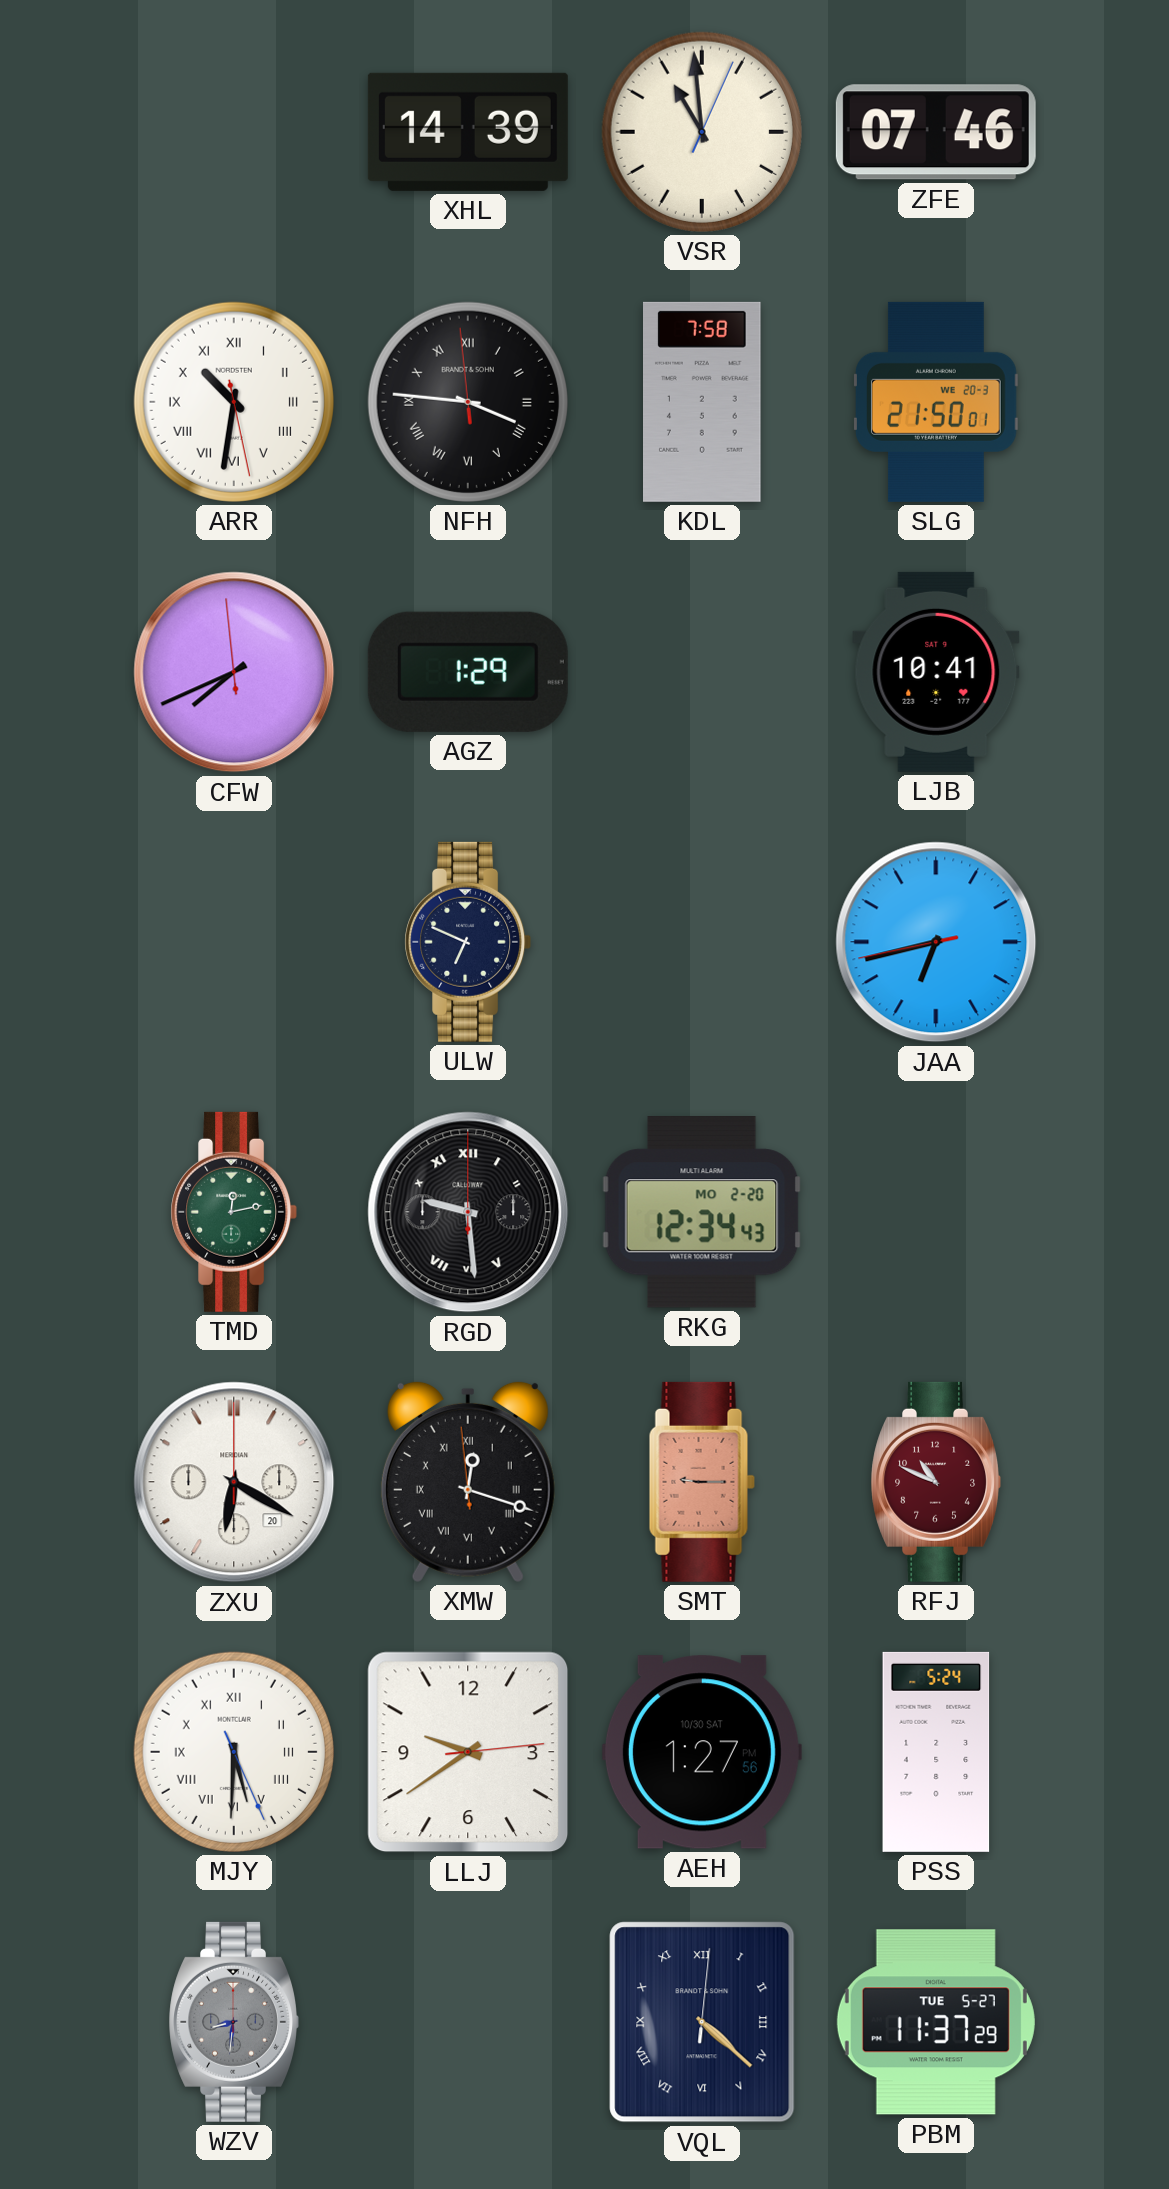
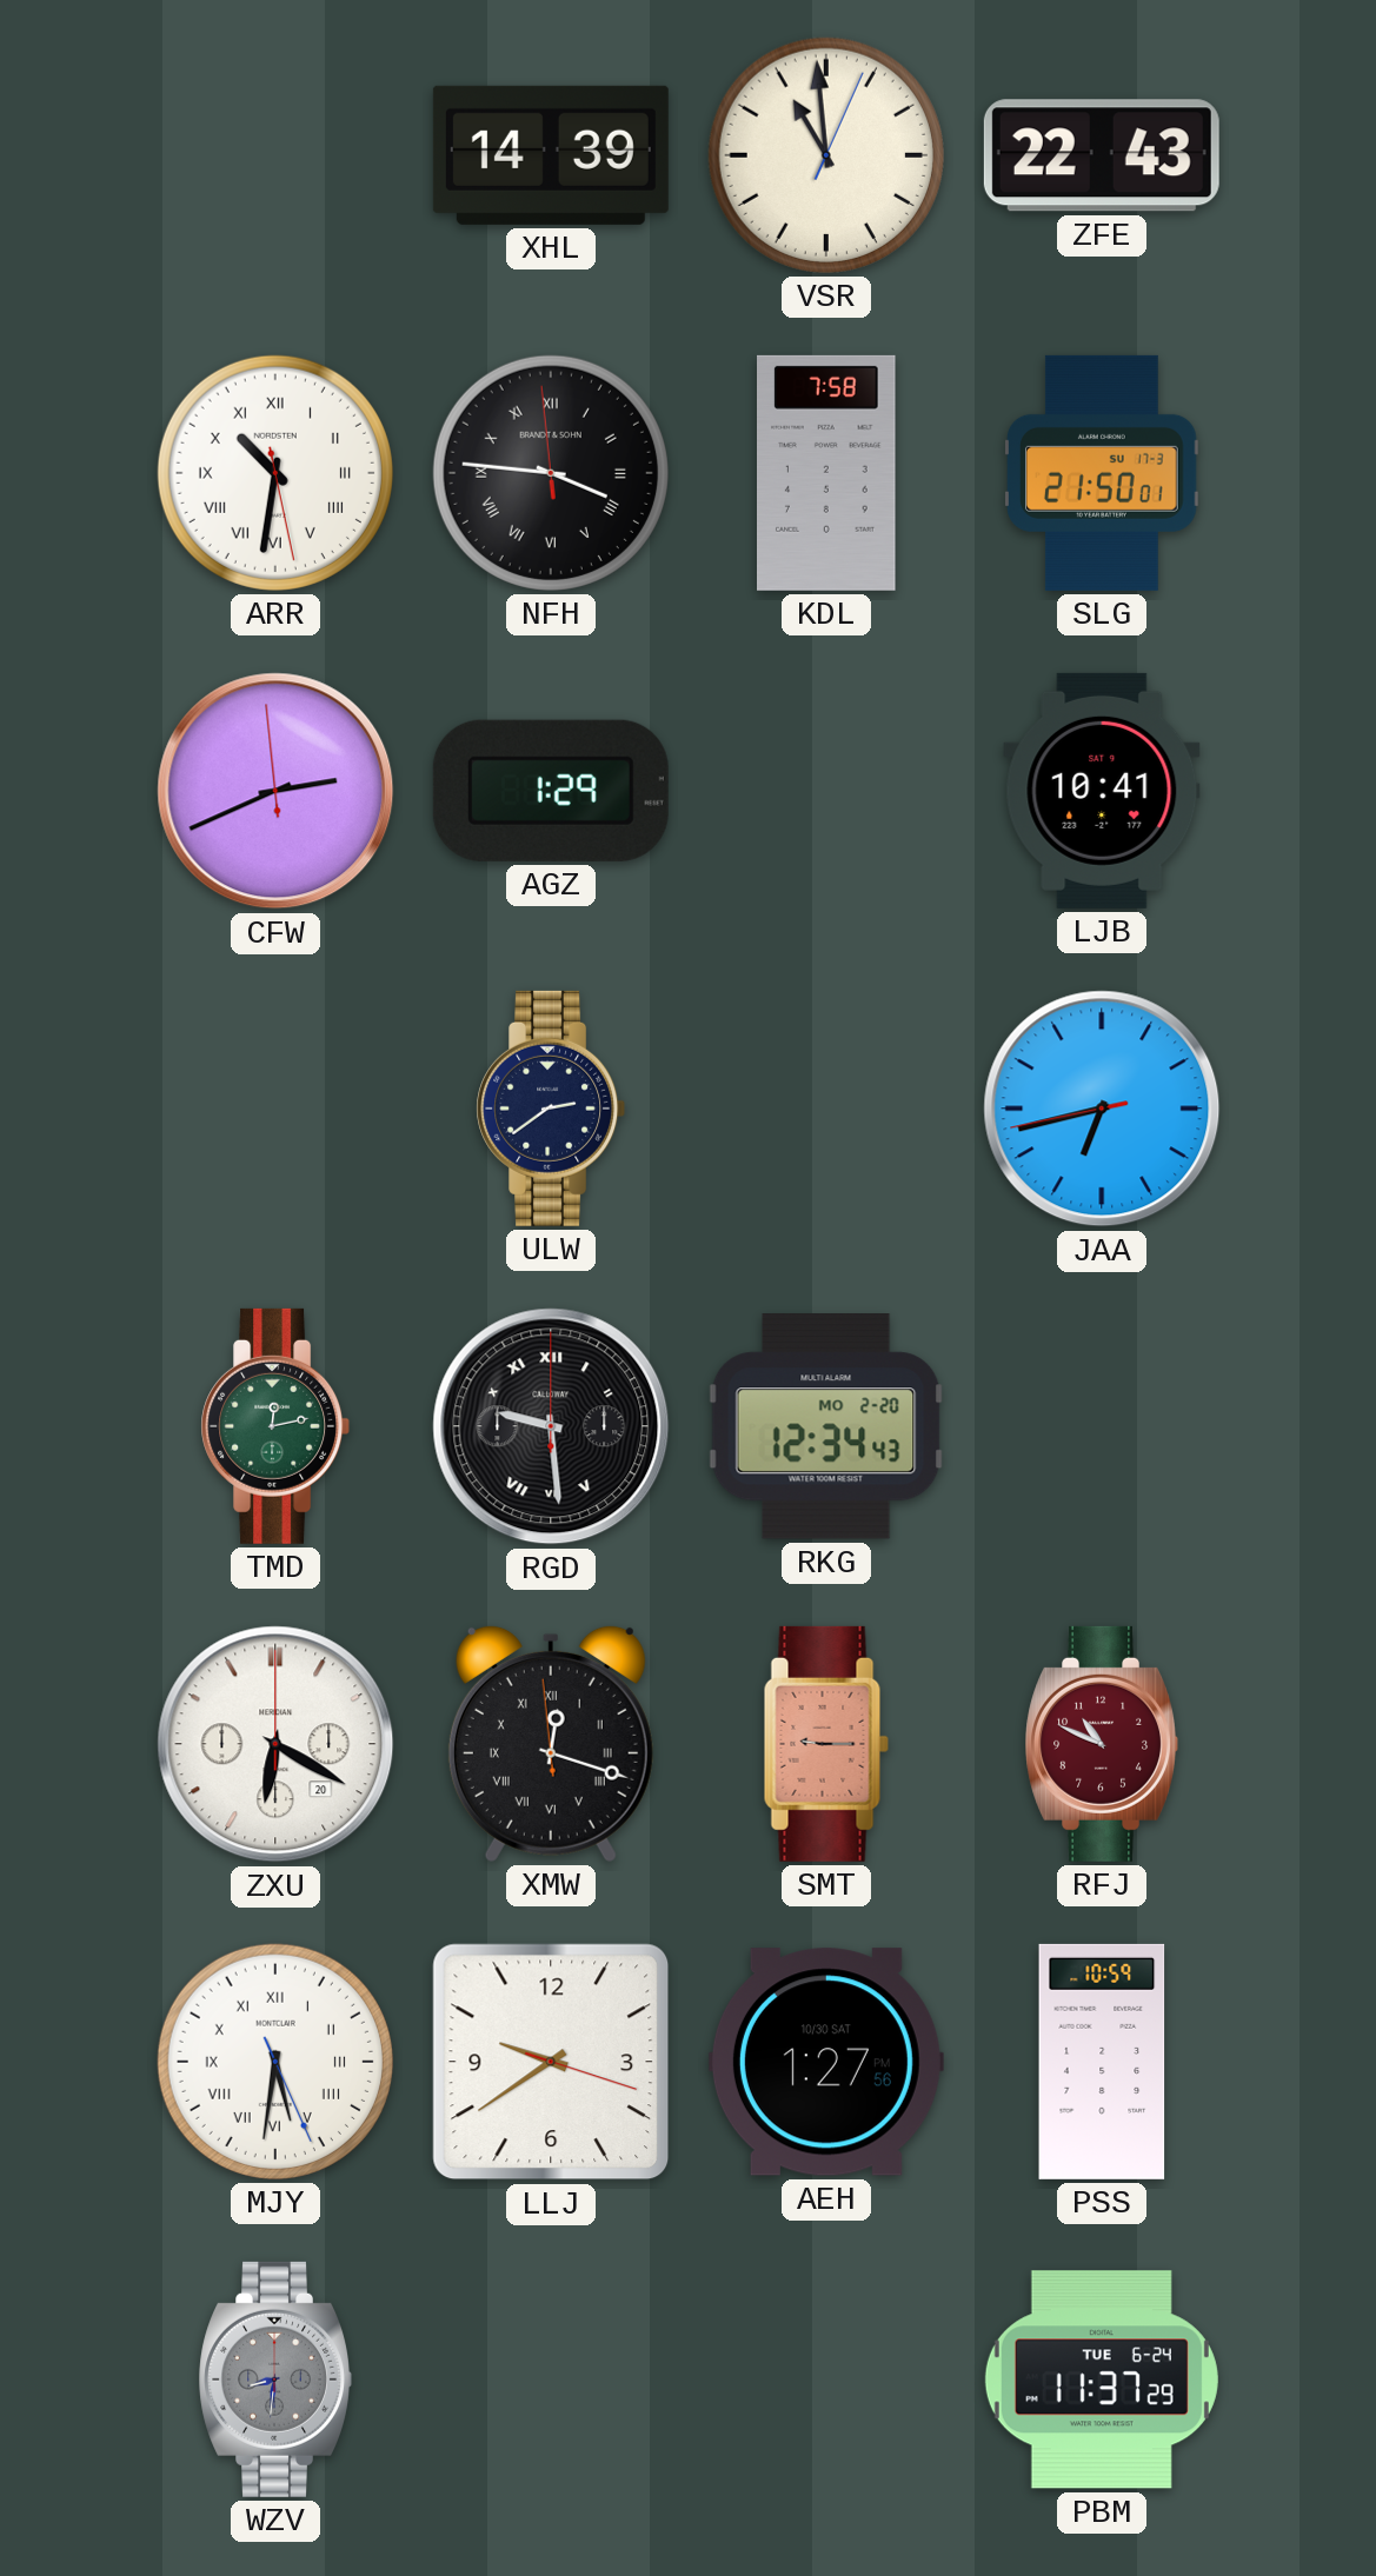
ZFE: 07:46 -> 22:43
SLG date: WE 20-3 -> SU 17-3
CFW: 7:40 -> 2:40
ULW: 6:49 -> 2:39
MJY: 5:30 -> 5:31
LLJ: 9:39:14 -> 9:39:18
PSS: 5:24 -> 10:59
VQL: 4:22 -> none
PBM date: TUE 5-27 -> TUE 6-24
